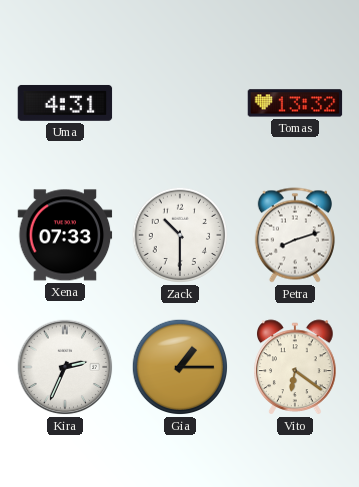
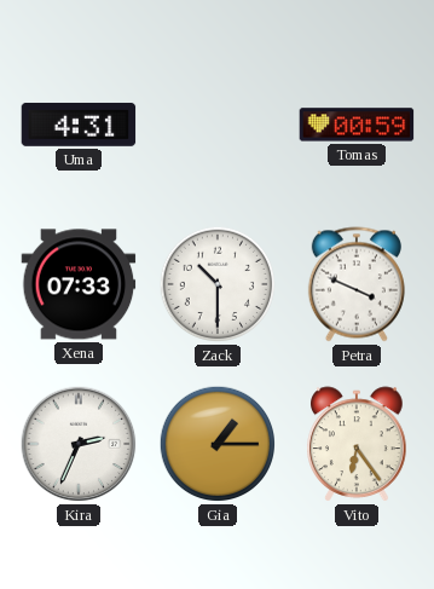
Tomas: 13:32 -> 00:59
Petra: 8:12 -> 3:49
Vito: 6:21 -> 6:24
